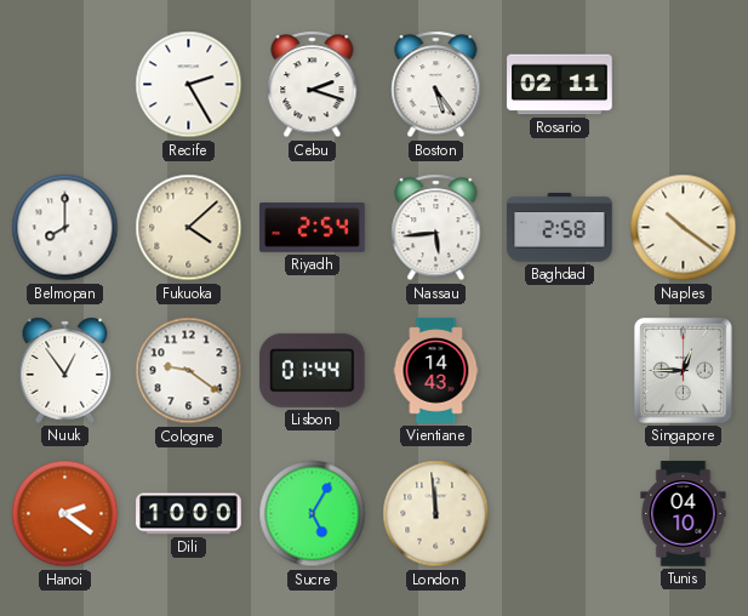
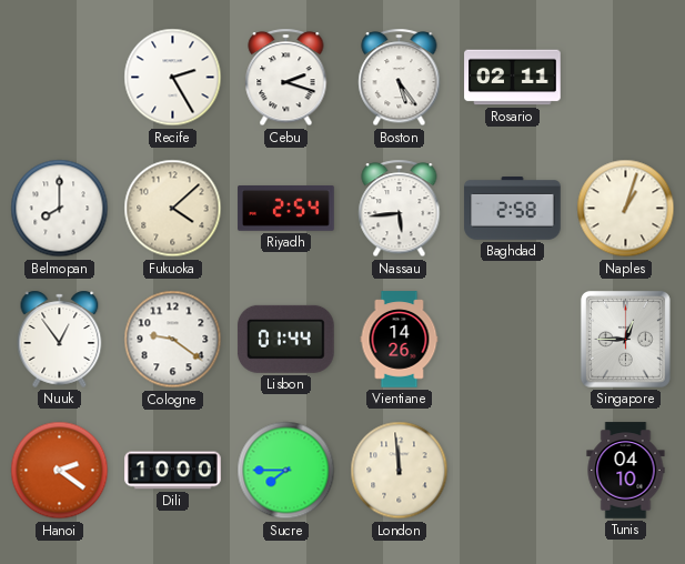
Naples: 10:21 -> 1:03
Vientiane: 14:43 -> 14:26
Sucre: 5:05 -> 7:45
